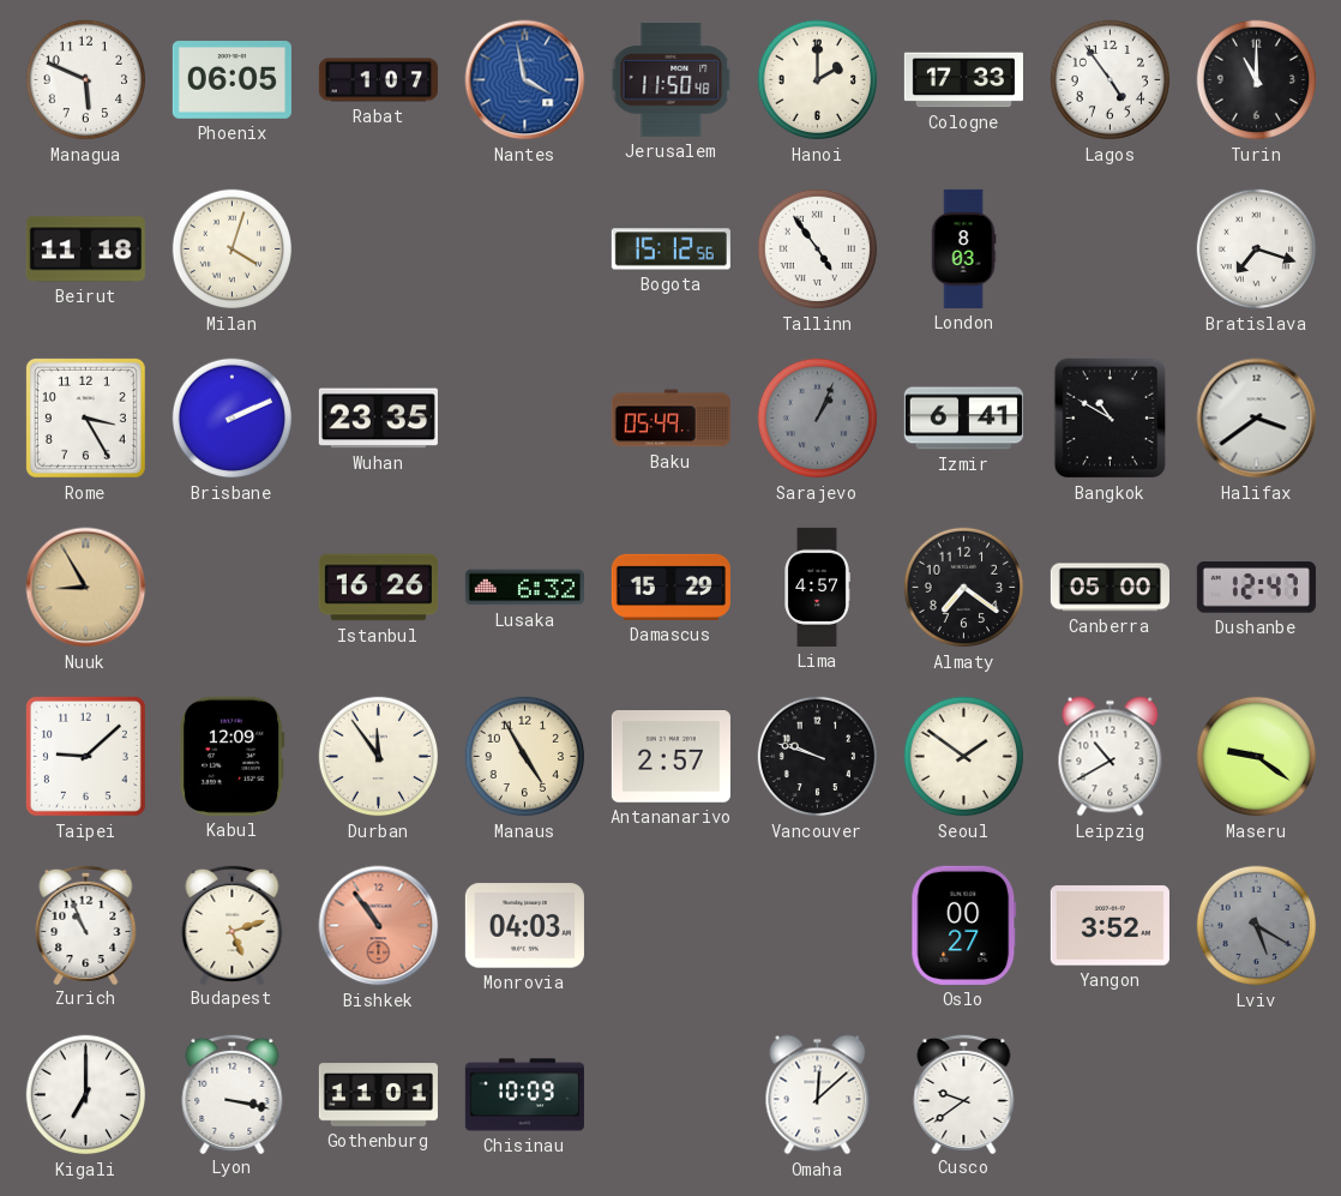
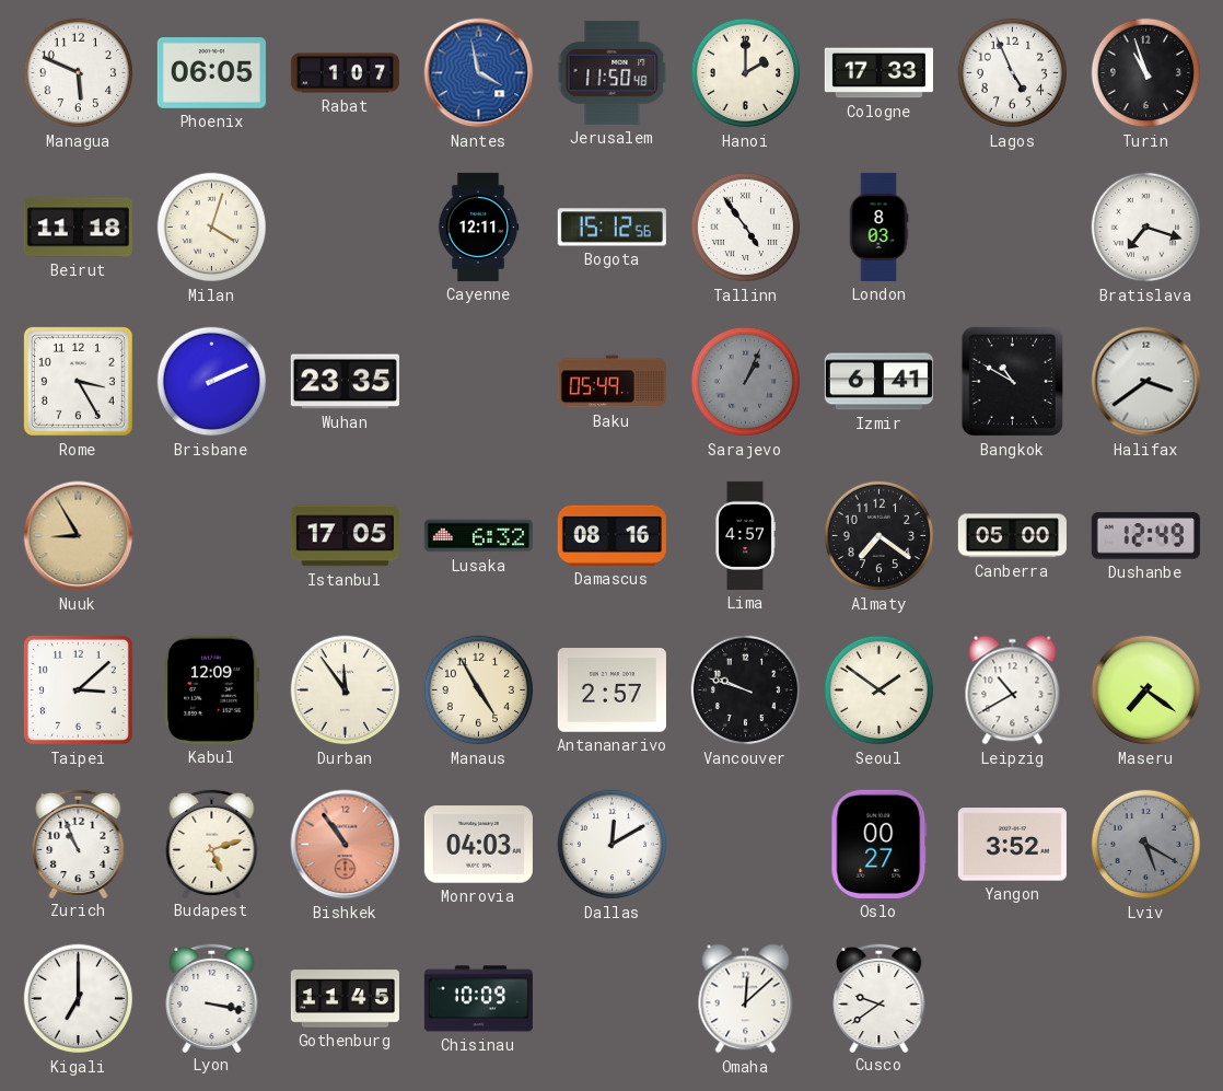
Lagos: 4:54 -> 4:56
Turin: 11:00 -> 10:57
Cayenne: none -> 12:11
Istanbul: 16:26 -> 17:05
Damascus: 15:29 -> 08:16
Dushanbe: 12:47 -> 12:49
Taipei: 9:08 -> 3:08
Maseru: 9:21 -> 7:21
Dallas: none -> 12:10
Gothenburg: 11:01 -> 11:45
